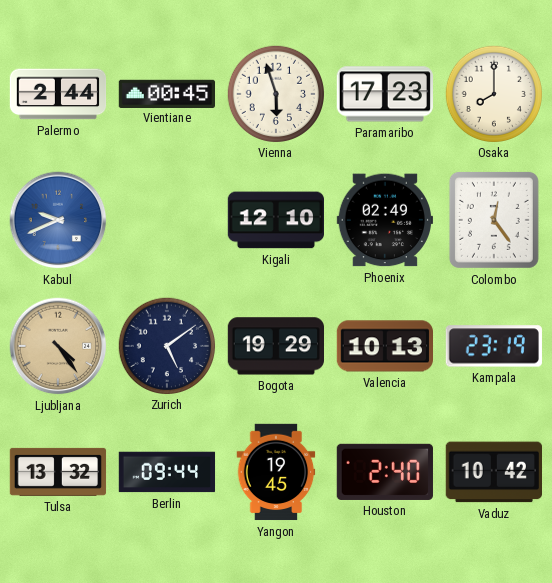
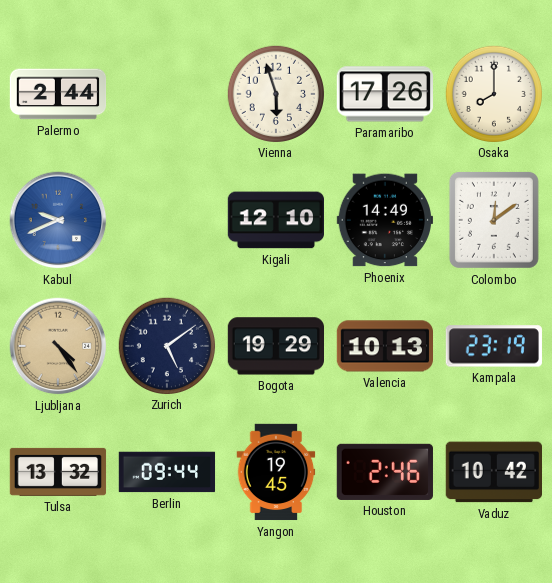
Vientiane: 00:45 -> none
Paramaribo: 17:23 -> 17:26
Phoenix: 02:49 -> 14:49
Colombo: 12:24 -> 12:09
Houston: 2:40 -> 2:46
